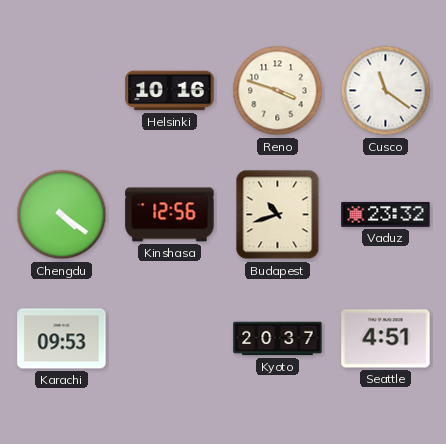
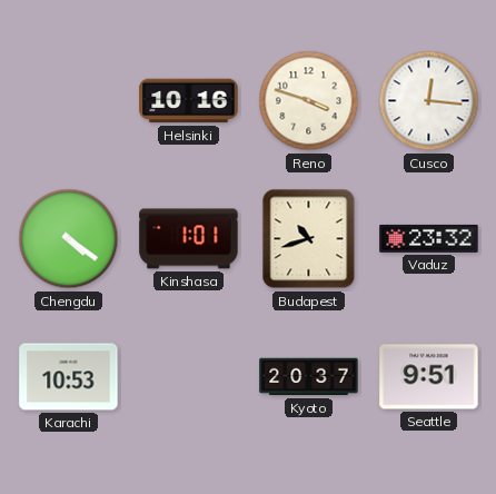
Cusco: 11:21 -> 12:16
Kinshasa: 12:56 -> 1:01
Karachi: 09:53 -> 10:53
Seattle: 4:51 -> 9:51
